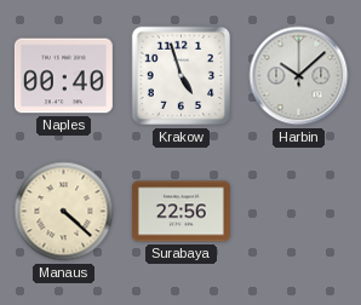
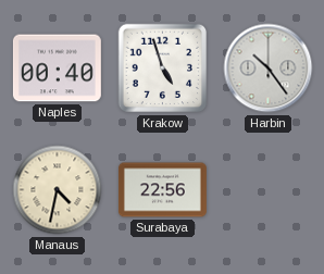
Harbin: 10:08 -> 10:24
Manaus: 4:22 -> 4:32
